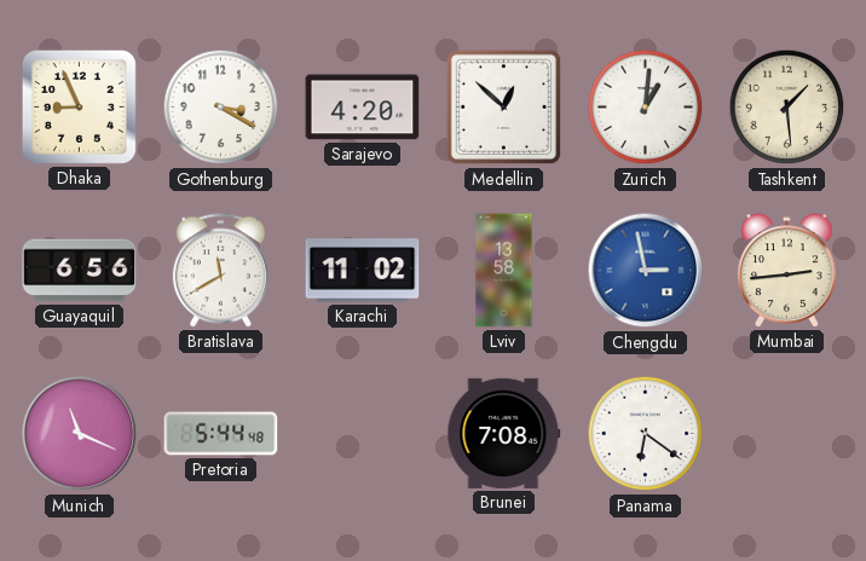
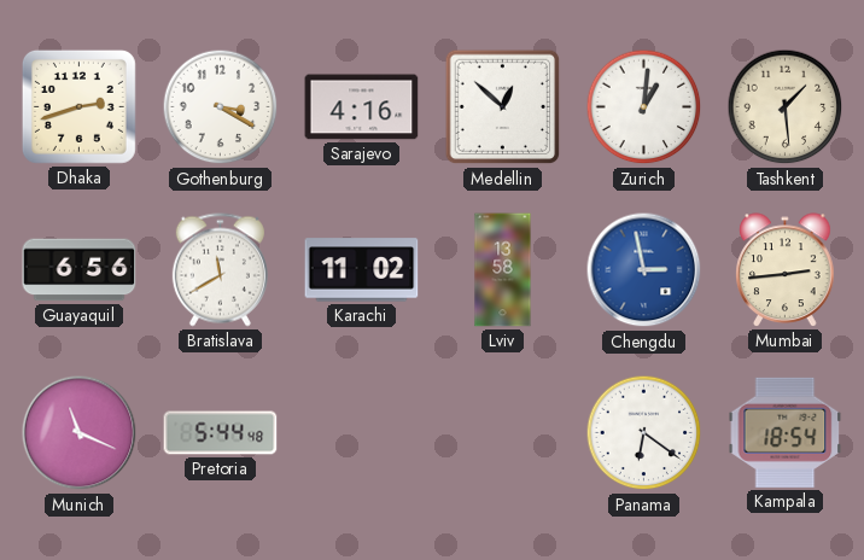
Dhaka: 8:56 -> 2:42
Sarajevo: 4:20 -> 4:16
Brunei: 7:08 -> none
Kampala: none -> 18:54
